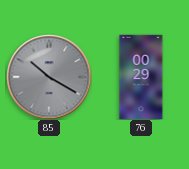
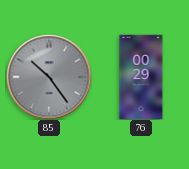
85: 10:20 -> 10:24
